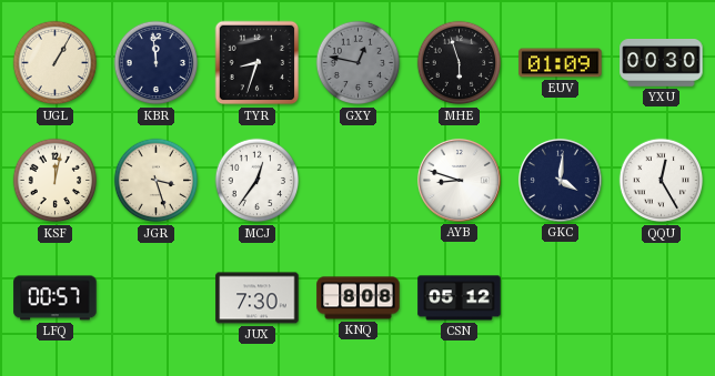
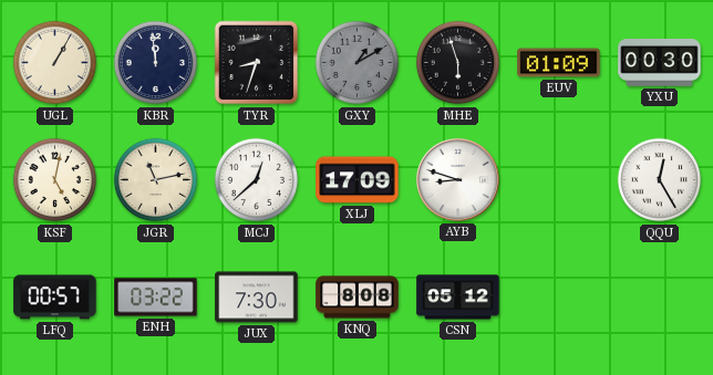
GXY: 12:47 -> 1:10
KSF: 12:02 -> 5:02
JGR: 3:27 -> 11:13
MCJ: 12:36 -> 12:38
XLJ: none -> 17:09
GKC: 4:01 -> none
ENH: none -> 03:22
